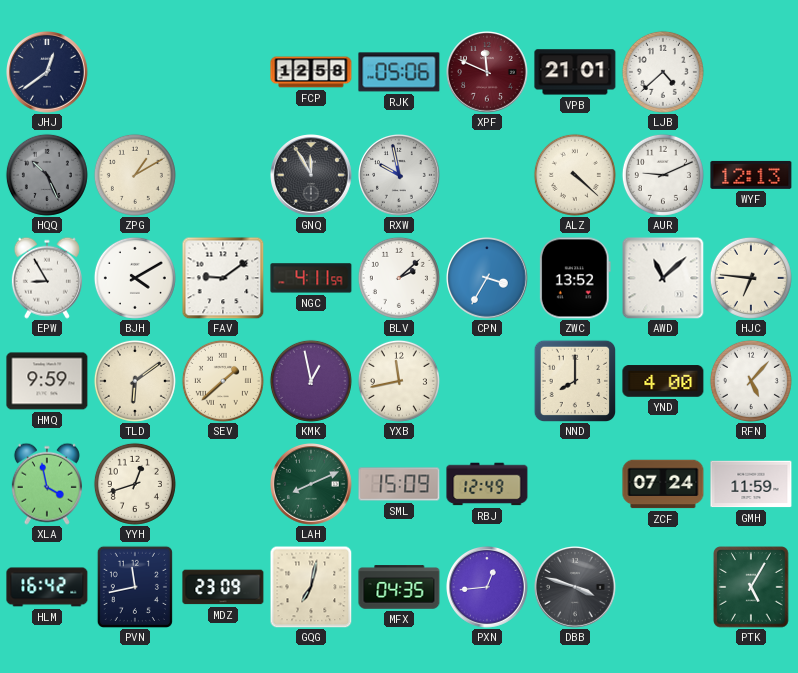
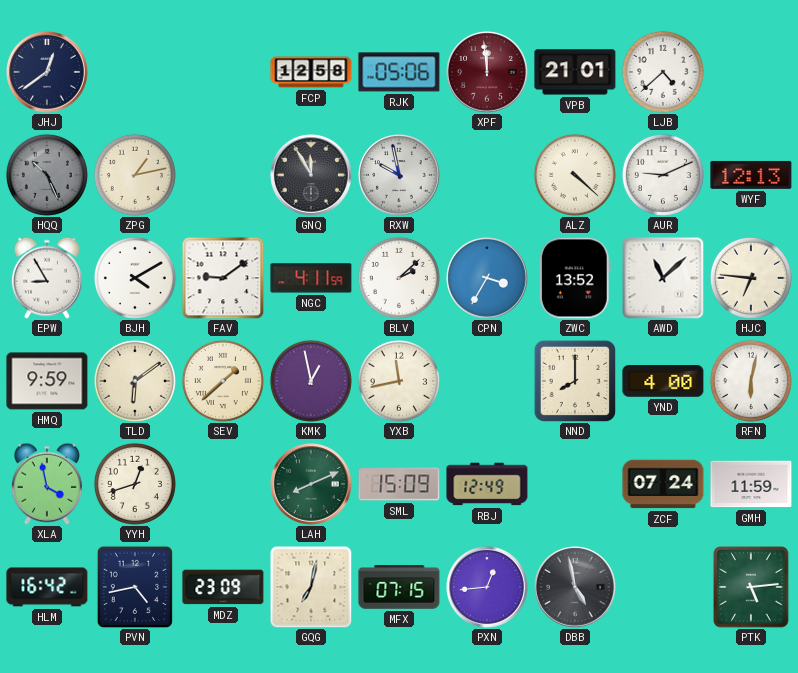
XPF: 11:49 -> 11:59
ZPG: 1:10 -> 1:13
RFN: 5:07 -> 6:02
PVN: 11:43 -> 4:43
MFX: 04:35 -> 07:15
DBB: 3:48 -> 4:58
PTK: 5:05 -> 5:14
